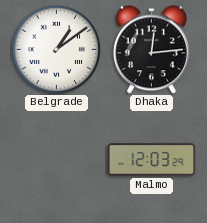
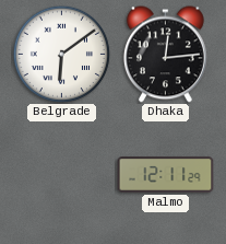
Belgrade: 1:09 -> 6:09
Malmo: 12:03 -> 12:11
